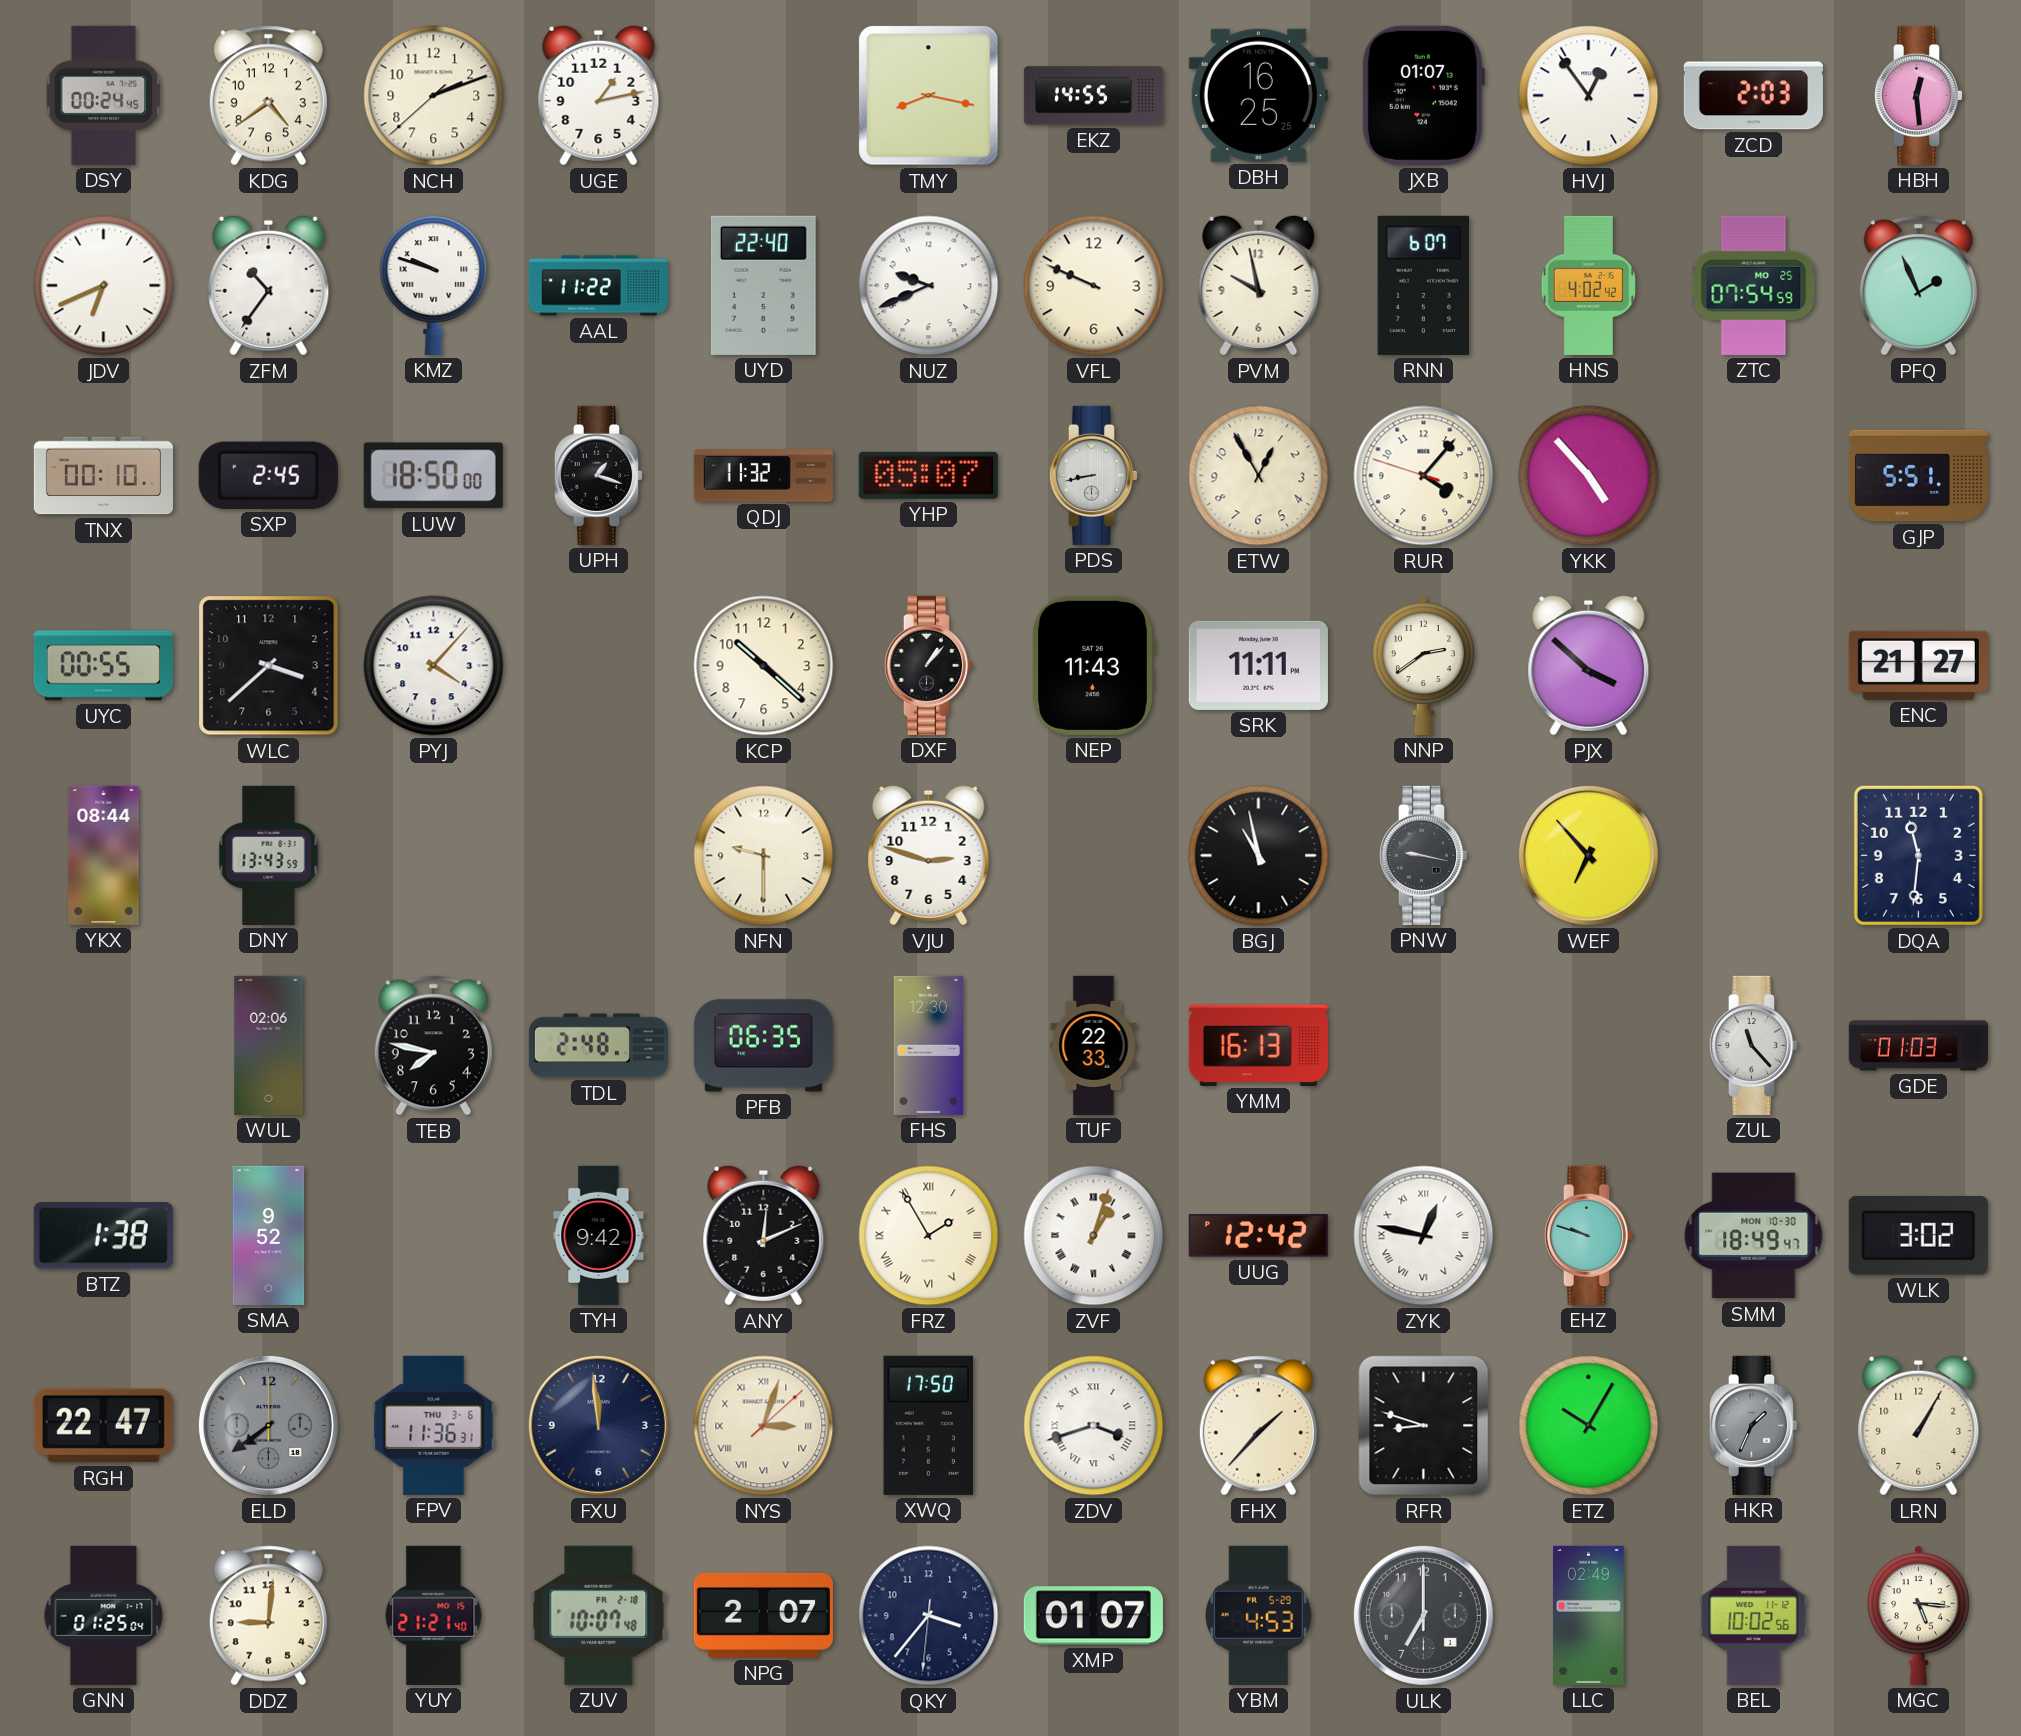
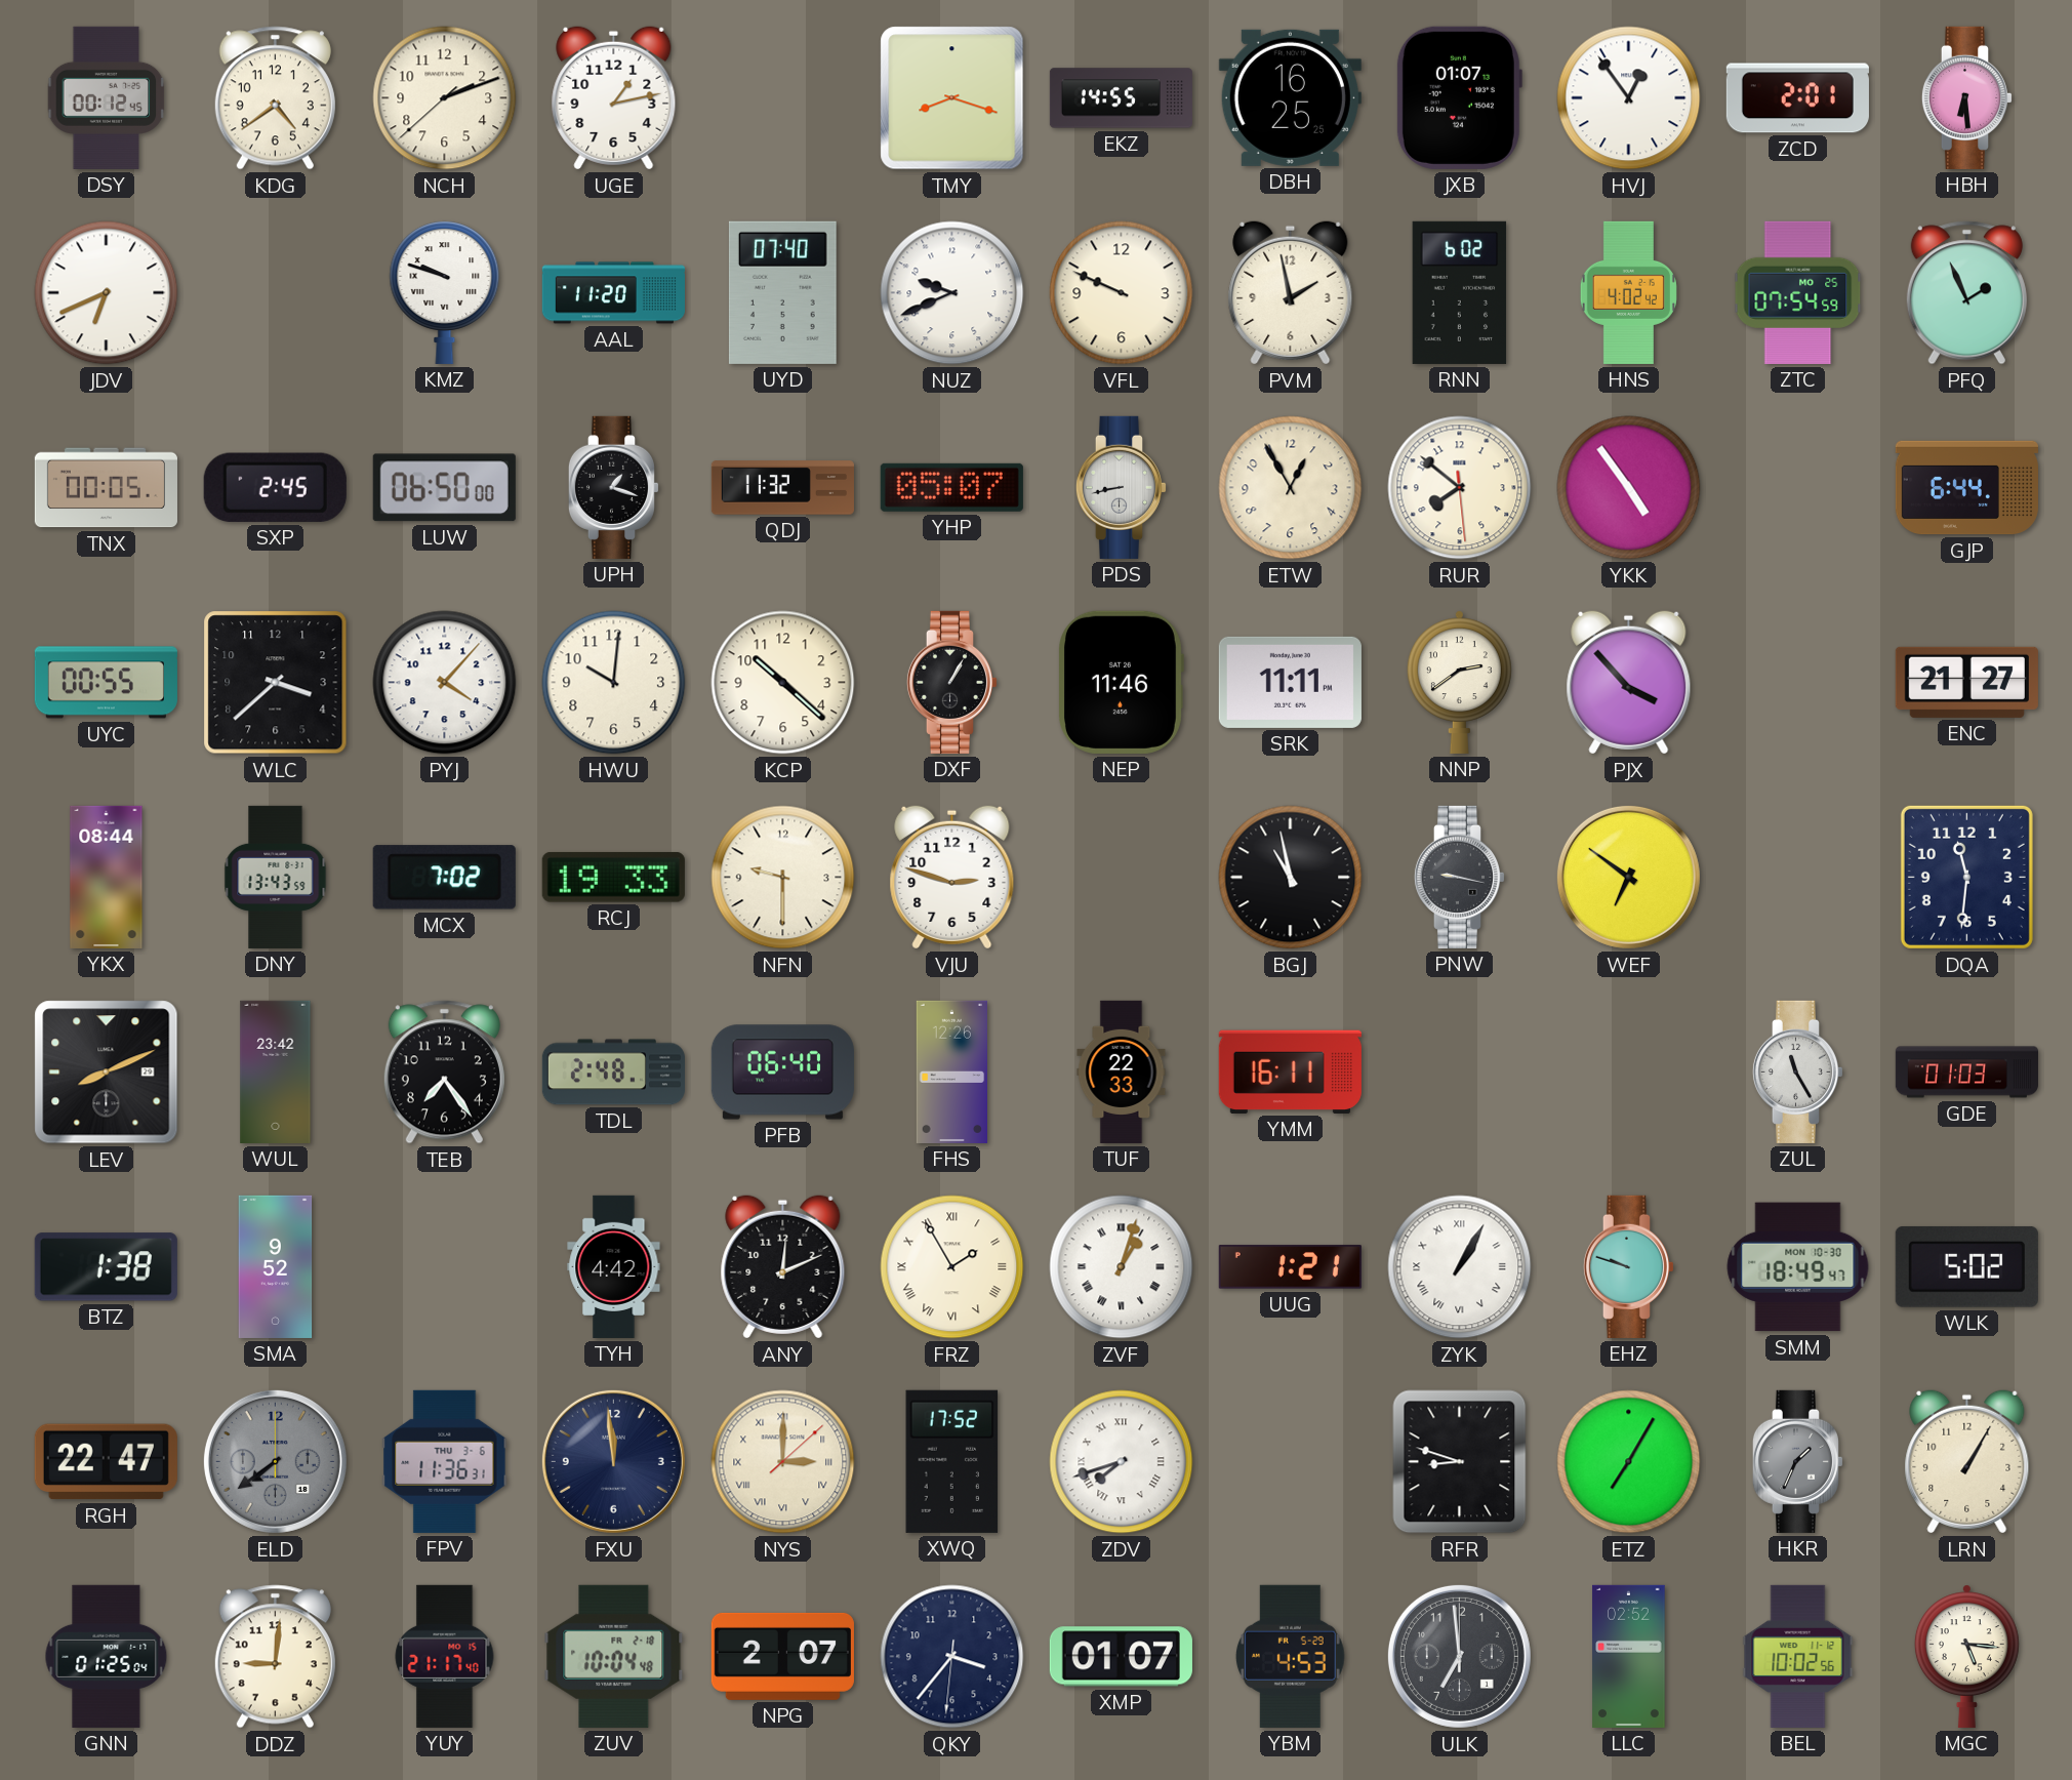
DSY: 00:24 -> 00:12
TMY: 8:17 -> 8:18
ZCD: 2:03 -> 2:01
HBH: 12:29 -> 6:29
ZFM: 10:36 -> none
AAL: 11:22 -> 11:20
UYD: 22:40 -> 07:40
PVM: 9:58 -> 1:58
RNN: 6:07 -> 6:02
TNX: 00:10 -> 00:05
LUW: 18:50 -> 06:50
RUR: 4:06 -> 7:51
YKK: 4:53 -> 4:54
GJP: 5:51 -> 6:44
HWU: none -> 10:01
DXF: 1:07 -> 1:05
NEP: 11:43 -> 11:46
PJX: 3:52 -> 3:53
MCX: none -> 7:02
RCJ: none -> 19:33
WEF: 6:53 -> 6:51
LEV: none -> 8:11
WUL: 02:06 -> 23:42
TEB: 7:47 -> 7:24
PFB: 06:35 -> 06:40
FHS: 12:30 -> 12:26
YMM: 16:13 -> 16:11
ZUL: 11:23 -> 11:25
TYH: 9:42 -> 4:42
UUG: 12:42 -> 1:21
ZYK: 12:47 -> 1:05
WLK: 3:02 -> 5:02
NYS: 3:03 -> 3:00
XWQ: 17:50 -> 17:52
ZDV: 3:42 -> 7:42
FHX: 1:37 -> none
ETZ: 10:05 -> 7:05
YUY: 21:21 -> 21:17
ZUV: 10:07 -> 10:04
ULK: 7:00 -> 6:59
LLC: 02:49 -> 02:52
